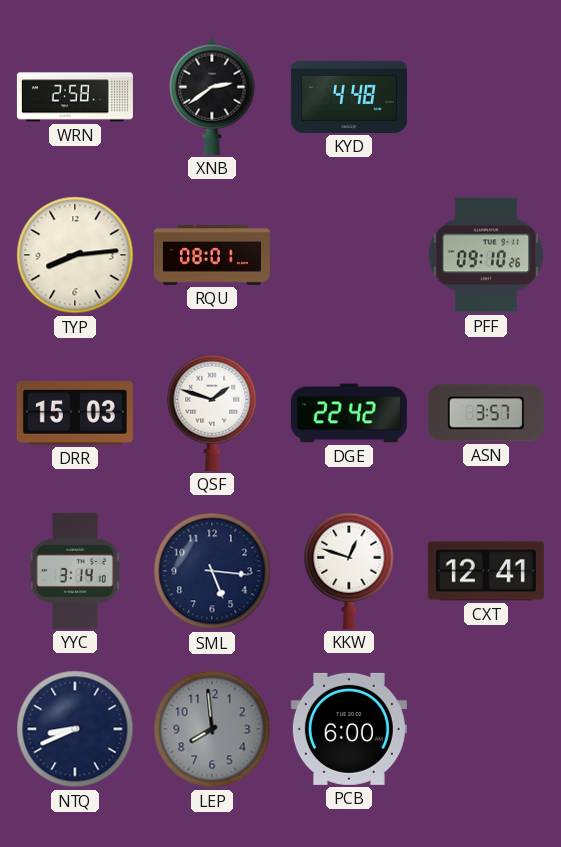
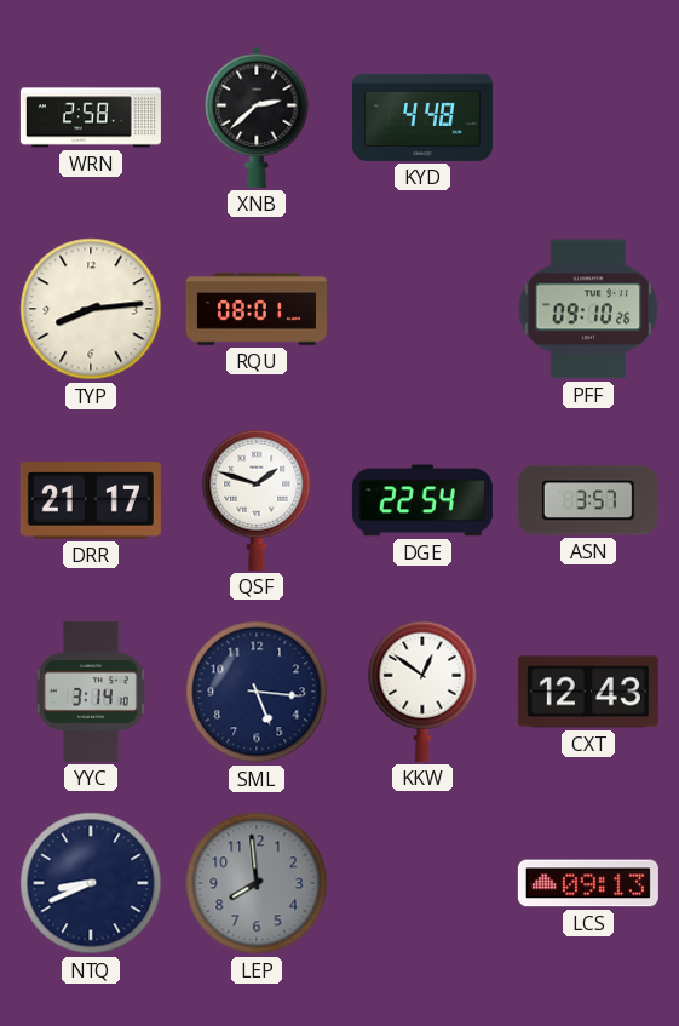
XNB: 2:39 -> 2:38
DRR: 15:03 -> 21:17
DGE: 22:42 -> 22:54
KKW: 12:48 -> 12:51
CXT: 12:41 -> 12:43
PCB: 6:00 -> none
LCS: none -> 09:13
